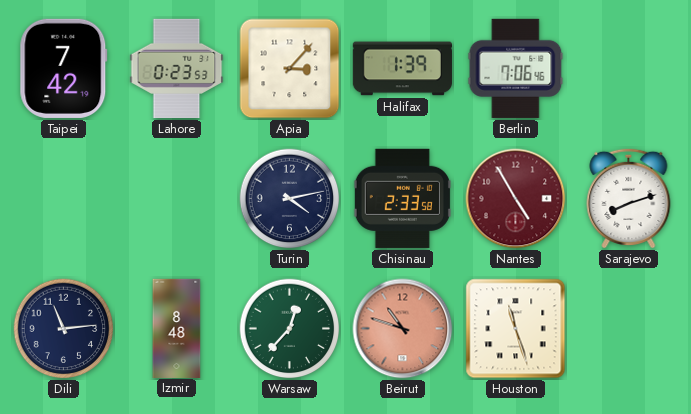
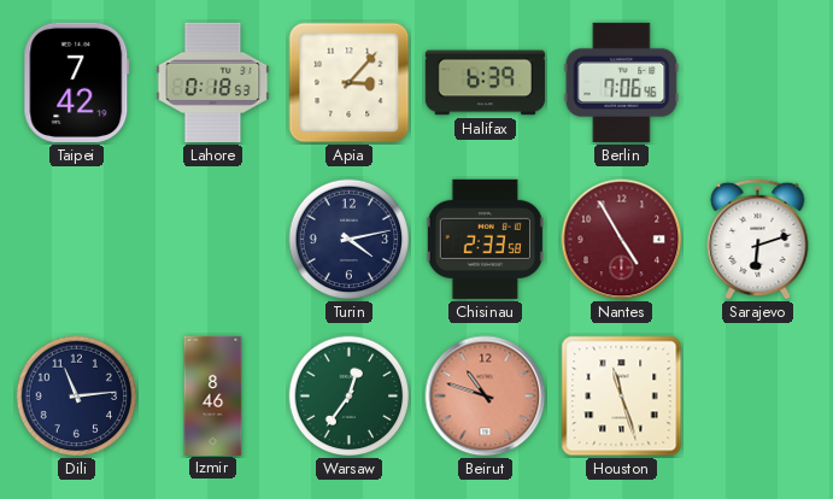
Lahore: 0:23 -> 0:18
Halifax: 1:39 -> 6:39
Sarajevo: 8:12 -> 6:12
Izmir: 8:48 -> 8:46
Warsaw: 12:37 -> 12:36
